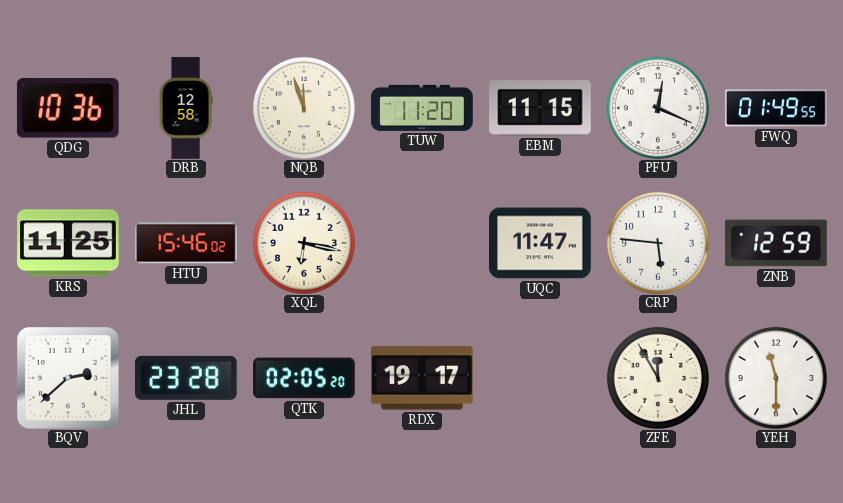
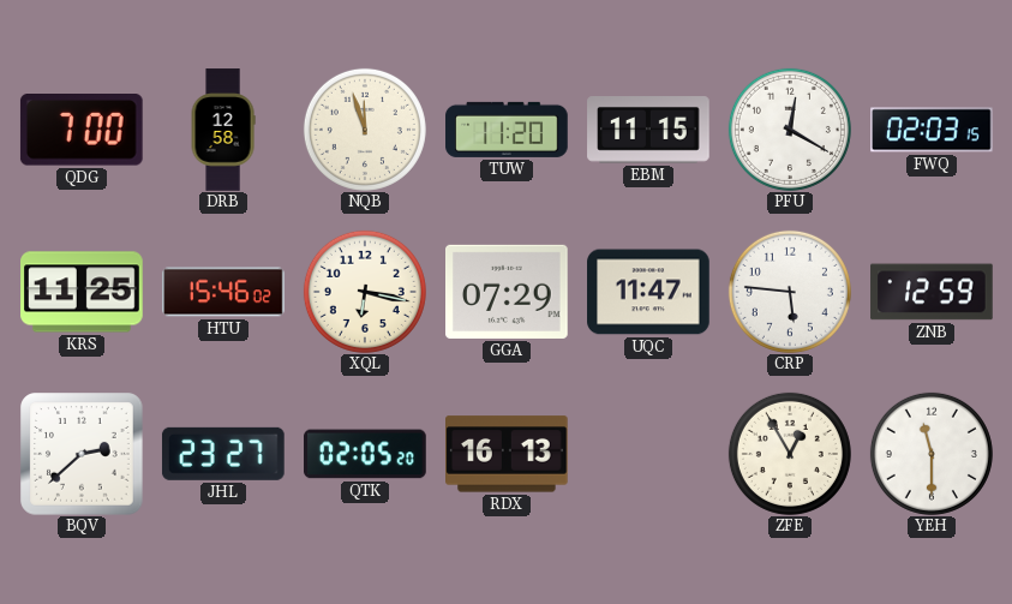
QDG: 10:36 -> 7:00
PFU: 12:19 -> 12:20
FWQ: 01:49 -> 02:03
GGA: none -> 07:29
JHL: 23:28 -> 23:27
RDX: 19:17 -> 16:13
ZFE: 11:55 -> 12:55
